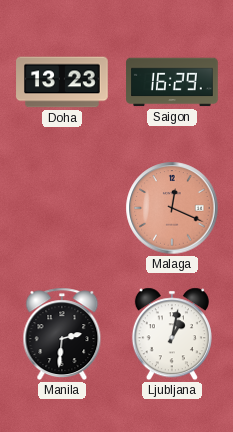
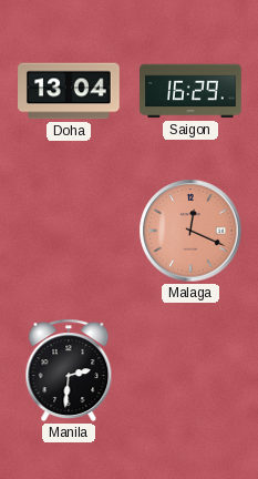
Doha: 13:23 -> 13:04
Ljubljana: 1:02 -> none
